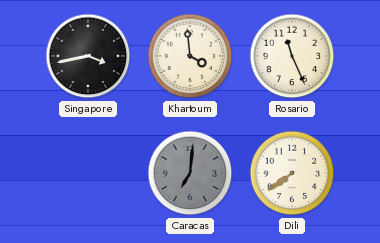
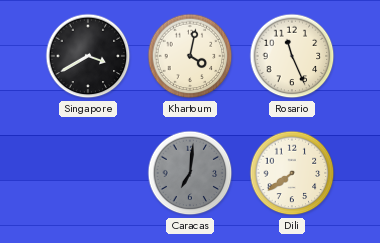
Singapore: 3:43 -> 3:40
Khartoum: 3:59 -> 4:02
